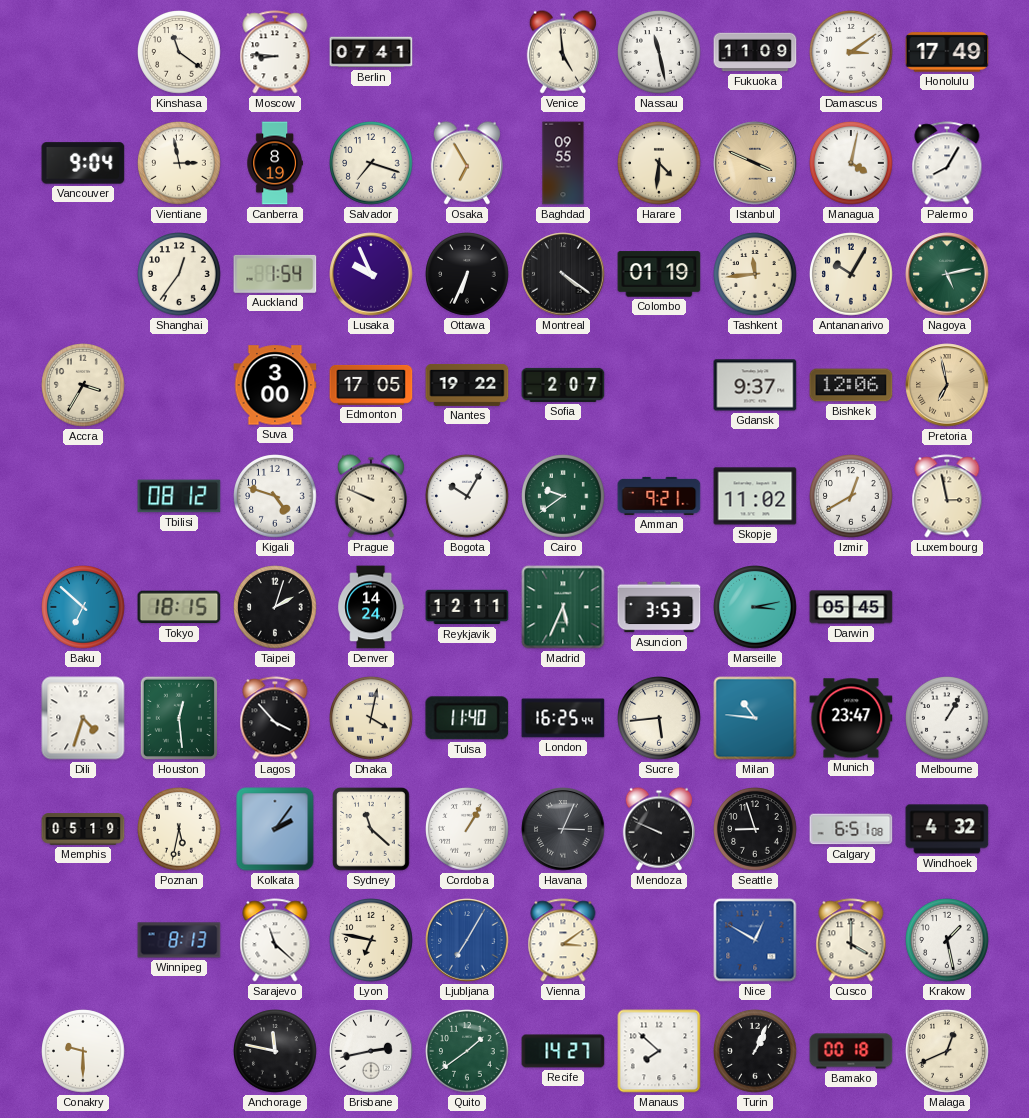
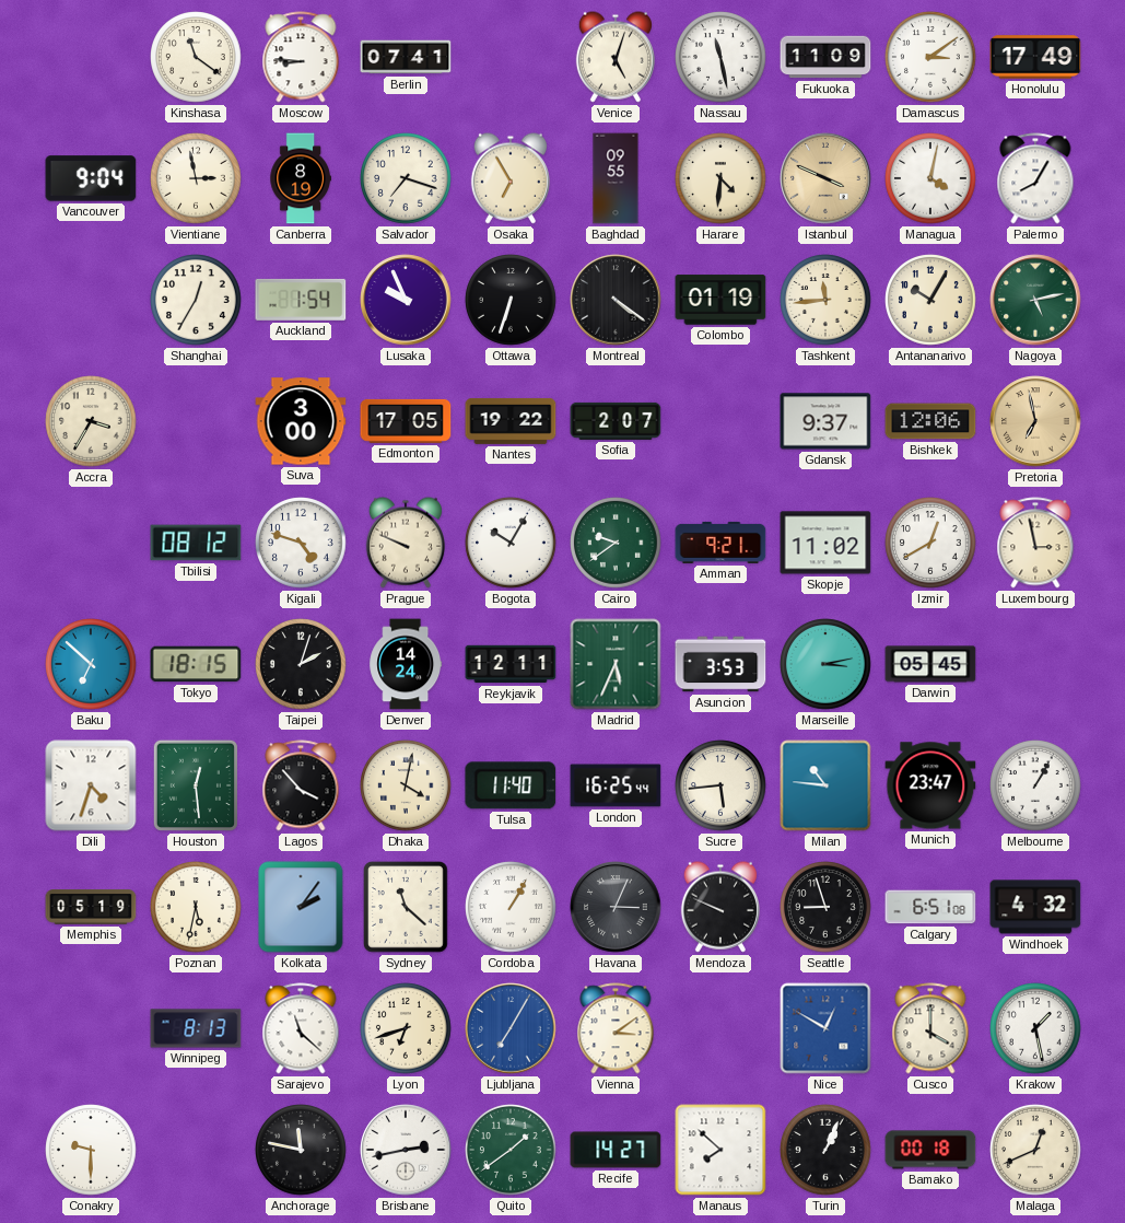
Venice: 4:59 -> 5:03
Shanghai: 12:36 -> 12:35
Ottawa: 6:34 -> 6:33
Lyon: 6:47 -> 6:42
